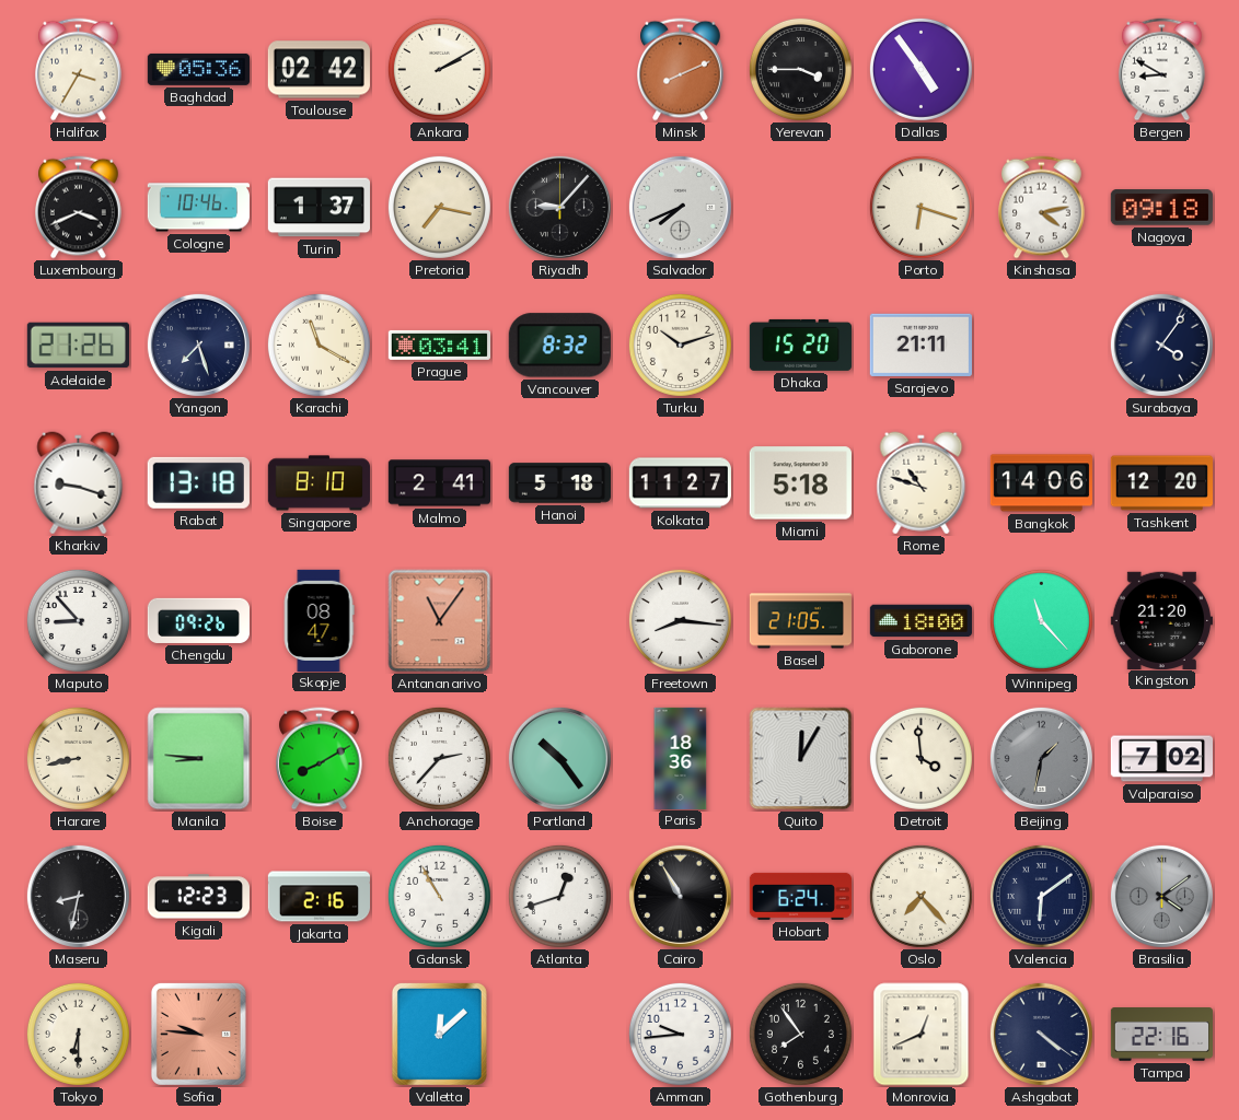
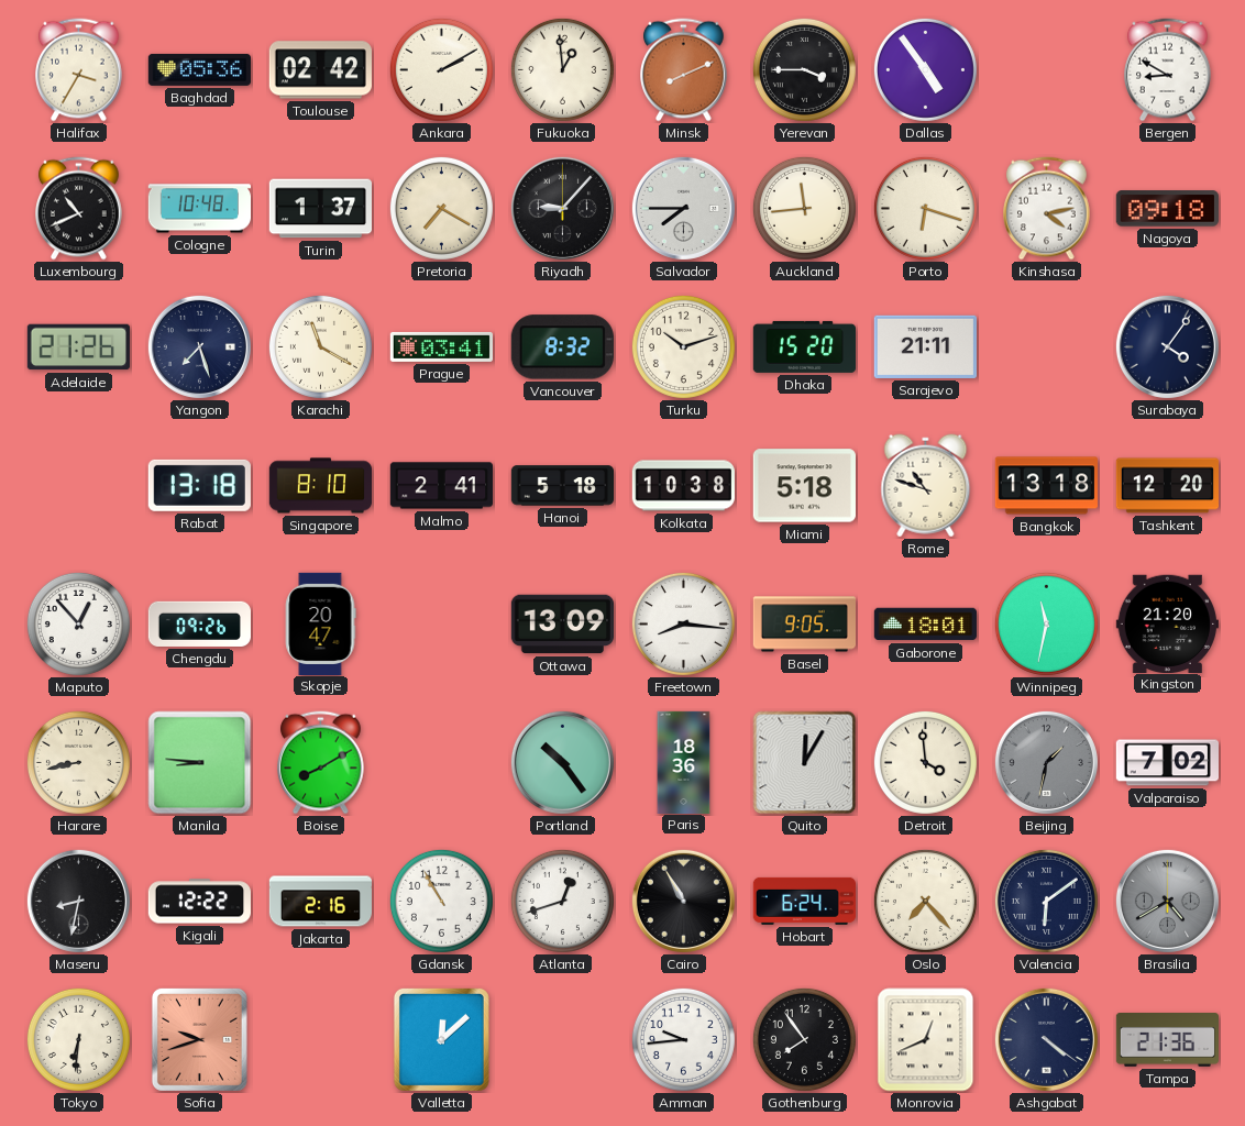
Fukuoka: none -> 12:59
Luxembourg: 3:41 -> 10:41
Cologne: 10:46 -> 10:48
Pretoria: 7:17 -> 7:20
Salvador: 7:41 -> 7:45
Auckland: none -> 11:44
Kharkiv: 9:18 -> none
Kolkata: 11:27 -> 10:38
Bangkok: 14:06 -> 13:18
Maputo: 8:53 -> 12:53
Skopje: 08:47 -> 20:47
Antananarivo: 11:06 -> none
Ottawa: none -> 13:09
Basel: 21:05 -> 9:05
Gaborone: 18:00 -> 18:01
Winnipeg: 11:23 -> 11:32
Anchorage: 2:37 -> none
Kigali: 12:23 -> 12:22
Brasilia: 4:09 -> 4:40
Tokyo: 6:30 -> 6:31
Sofia: 9:46 -> 9:42
Tampa: 22:16 -> 21:36
